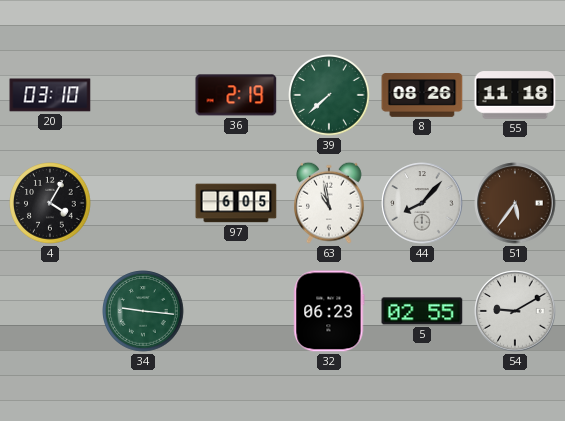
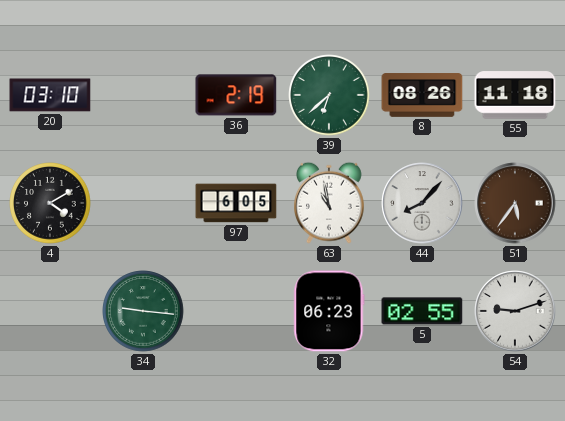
39: 7:38 -> 6:38
4: 4:05 -> 4:10
54: 9:10 -> 9:12
